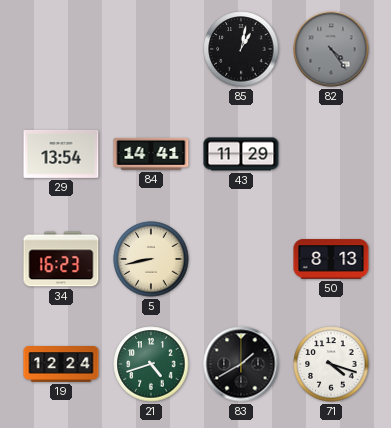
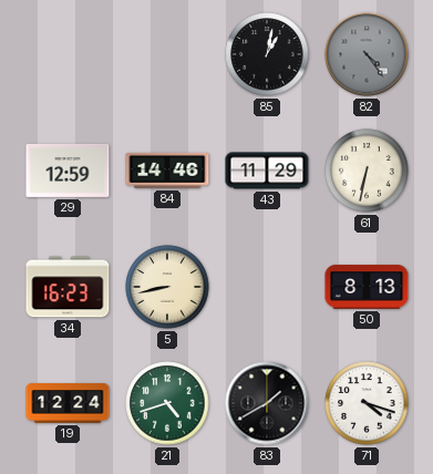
29: 13:54 -> 12:59
84: 14:41 -> 14:46
61: none -> 6:32
